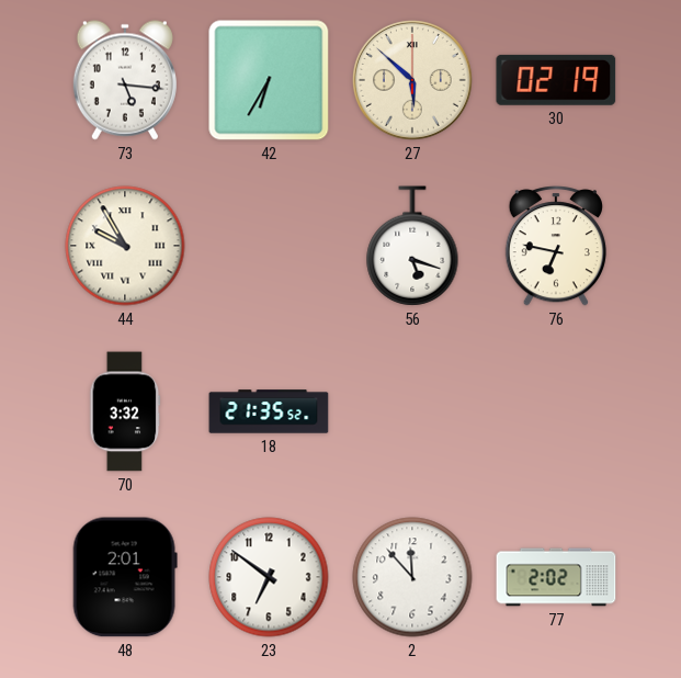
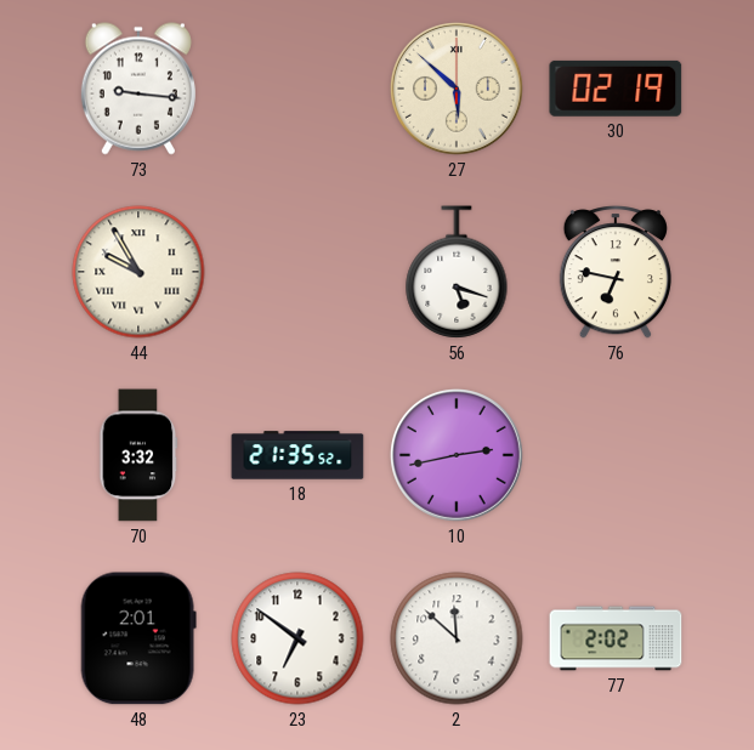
73: 5:16 -> 9:16
42: 6:35 -> none
10: none -> 2:43
2: 11:53 -> 11:52
